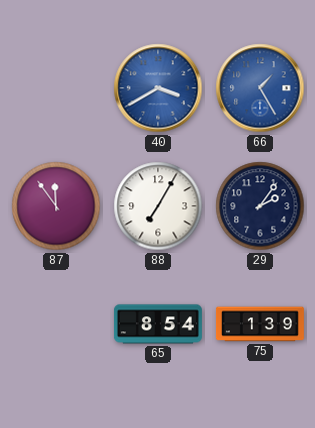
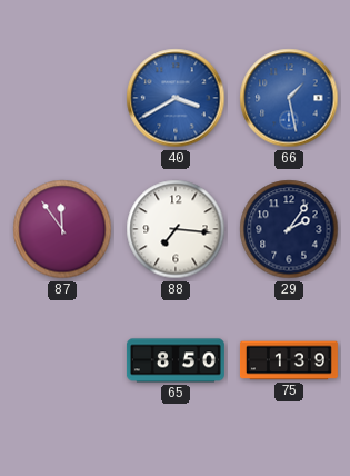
66: 1:25 -> 1:28
88: 7:05 -> 7:16
65: 8:54 -> 8:50
